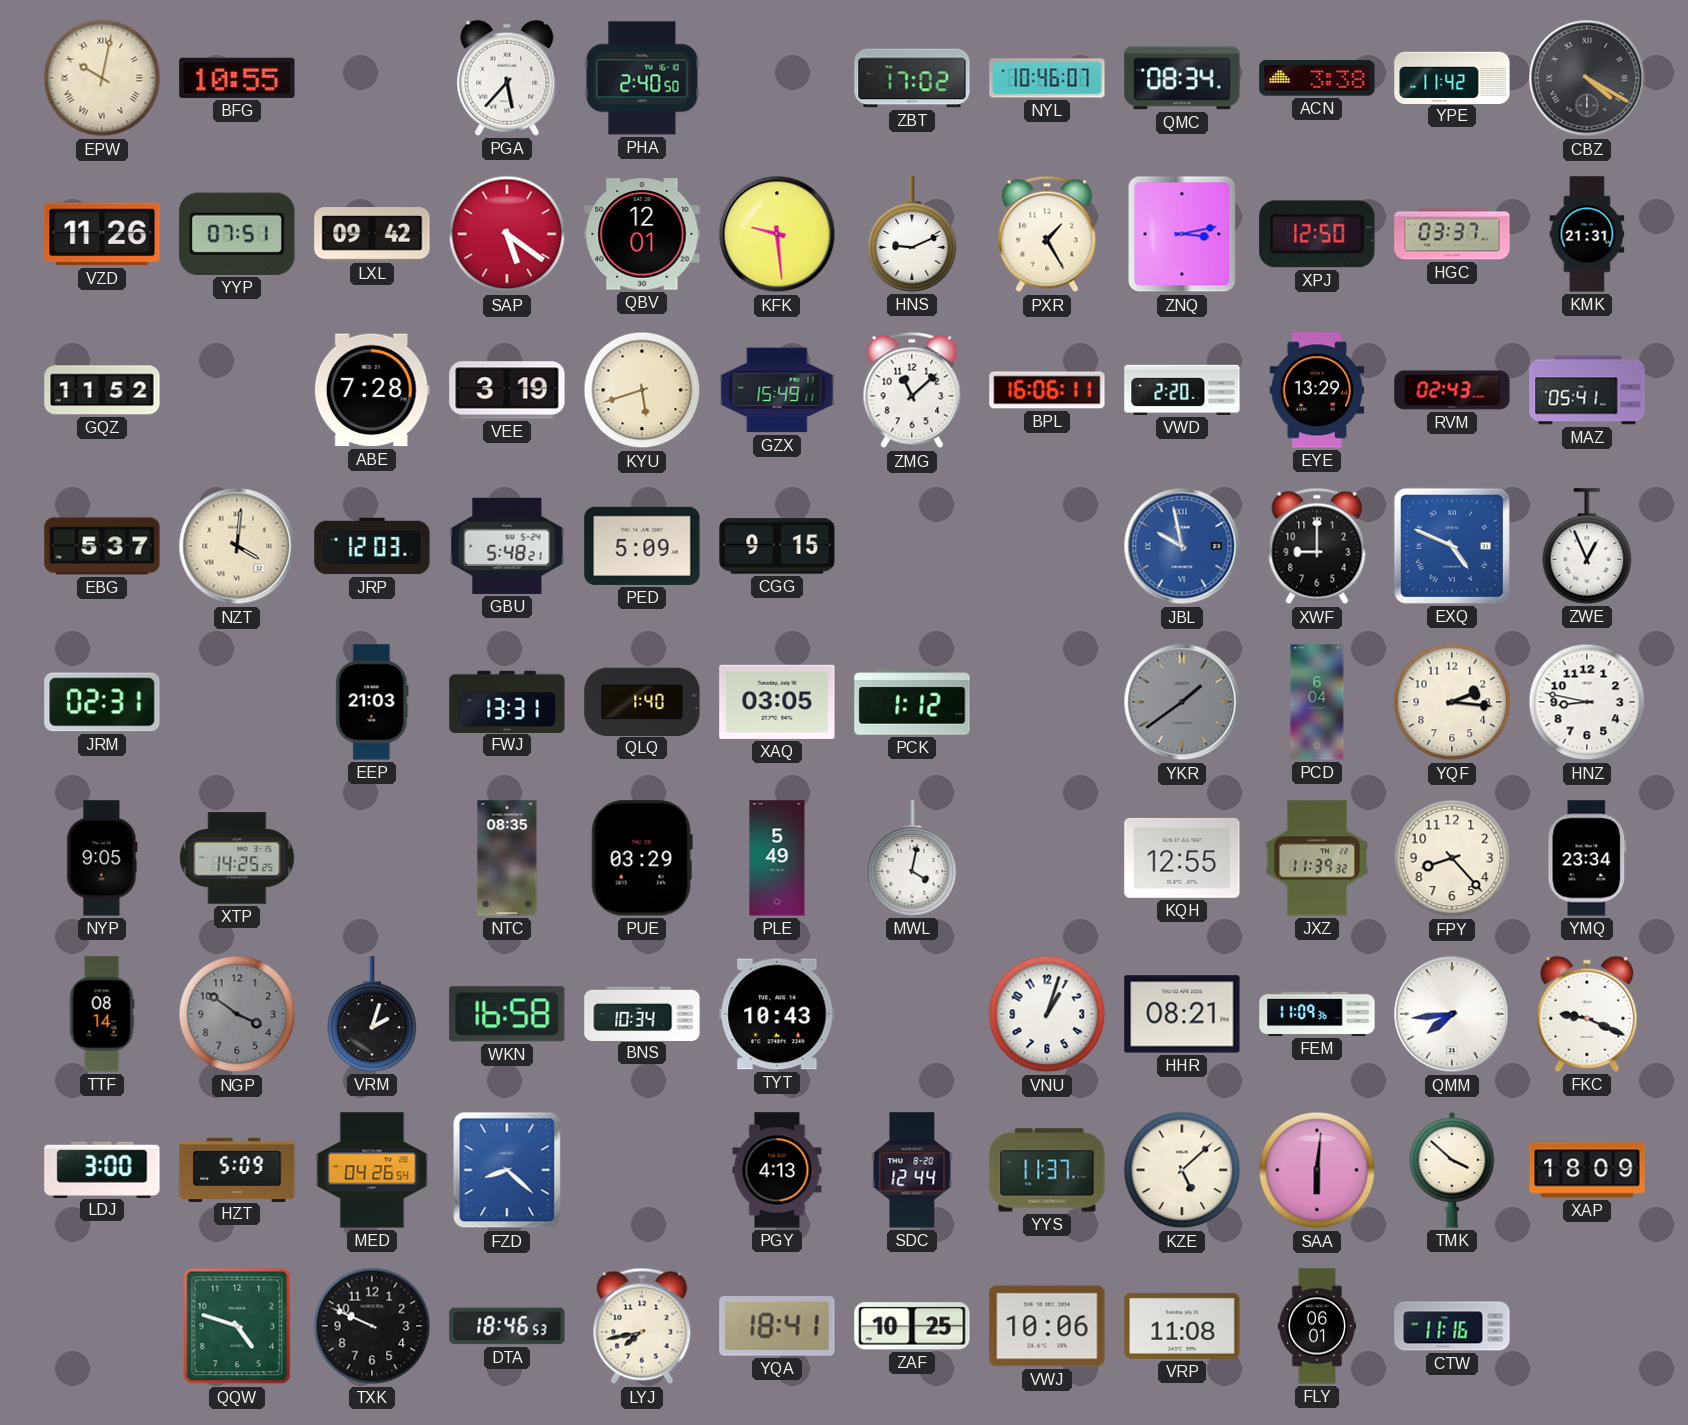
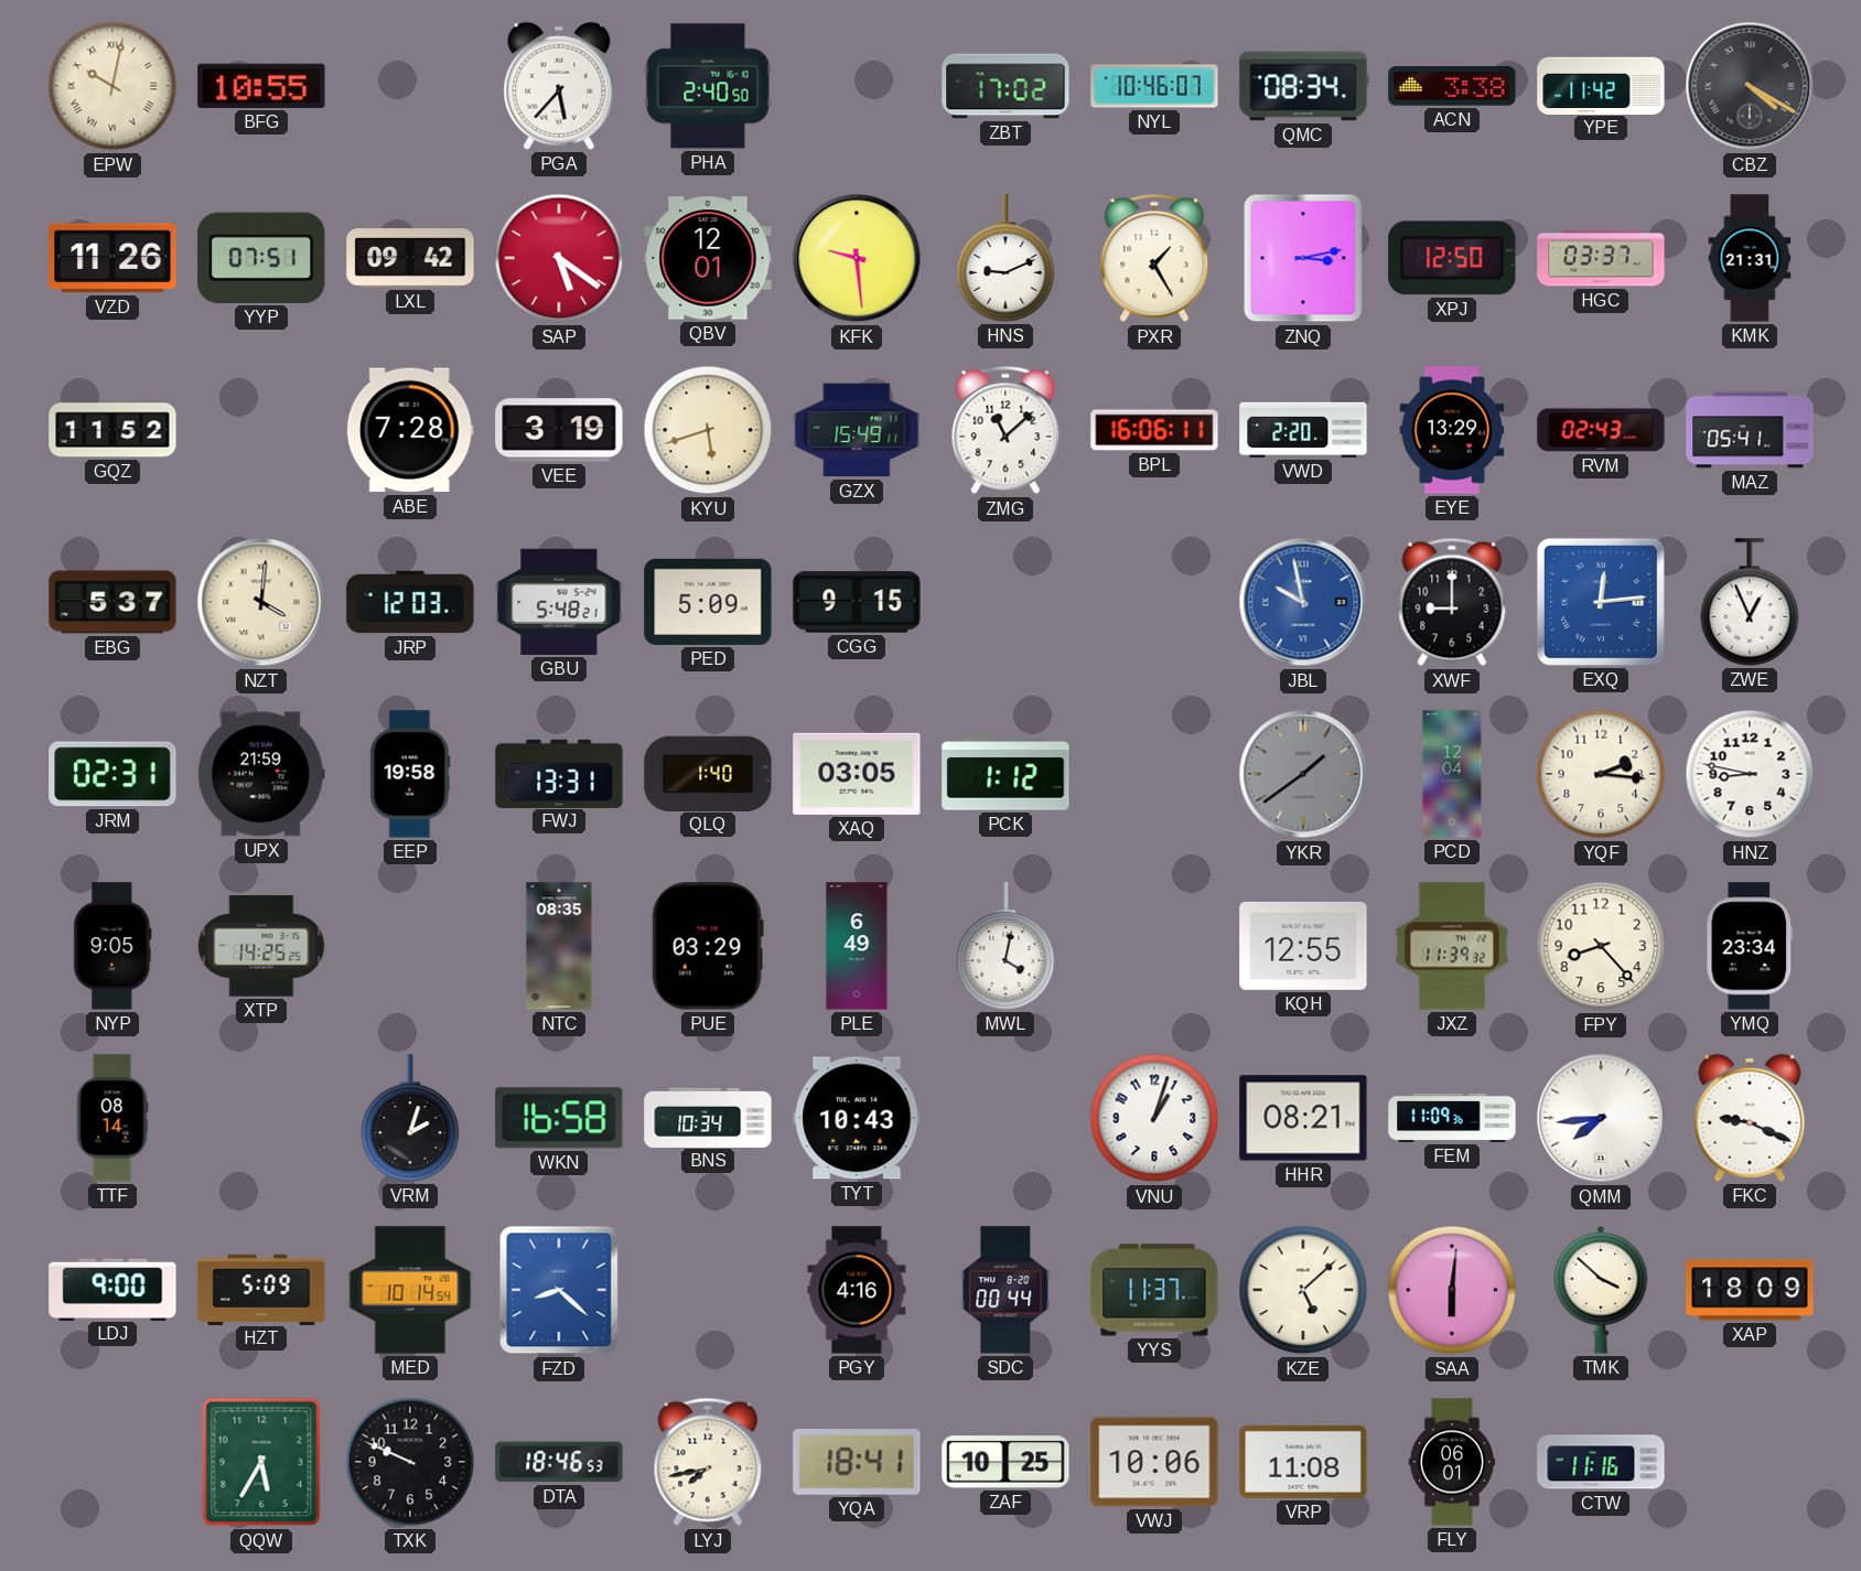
EXQ: 4:49 -> 12:14
UPX: none -> 21:59
EEP: 21:03 -> 19:58
PCD: 6:04 -> 12:04
PLE: 5:49 -> 6:49
NGP: 3:51 -> none
LDJ: 3:00 -> 9:00
MED: 04:26 -> 10:14
PGY: 4:13 -> 4:16
SDC: 12:44 -> 00:44
QQW: 4:48 -> 5:35
